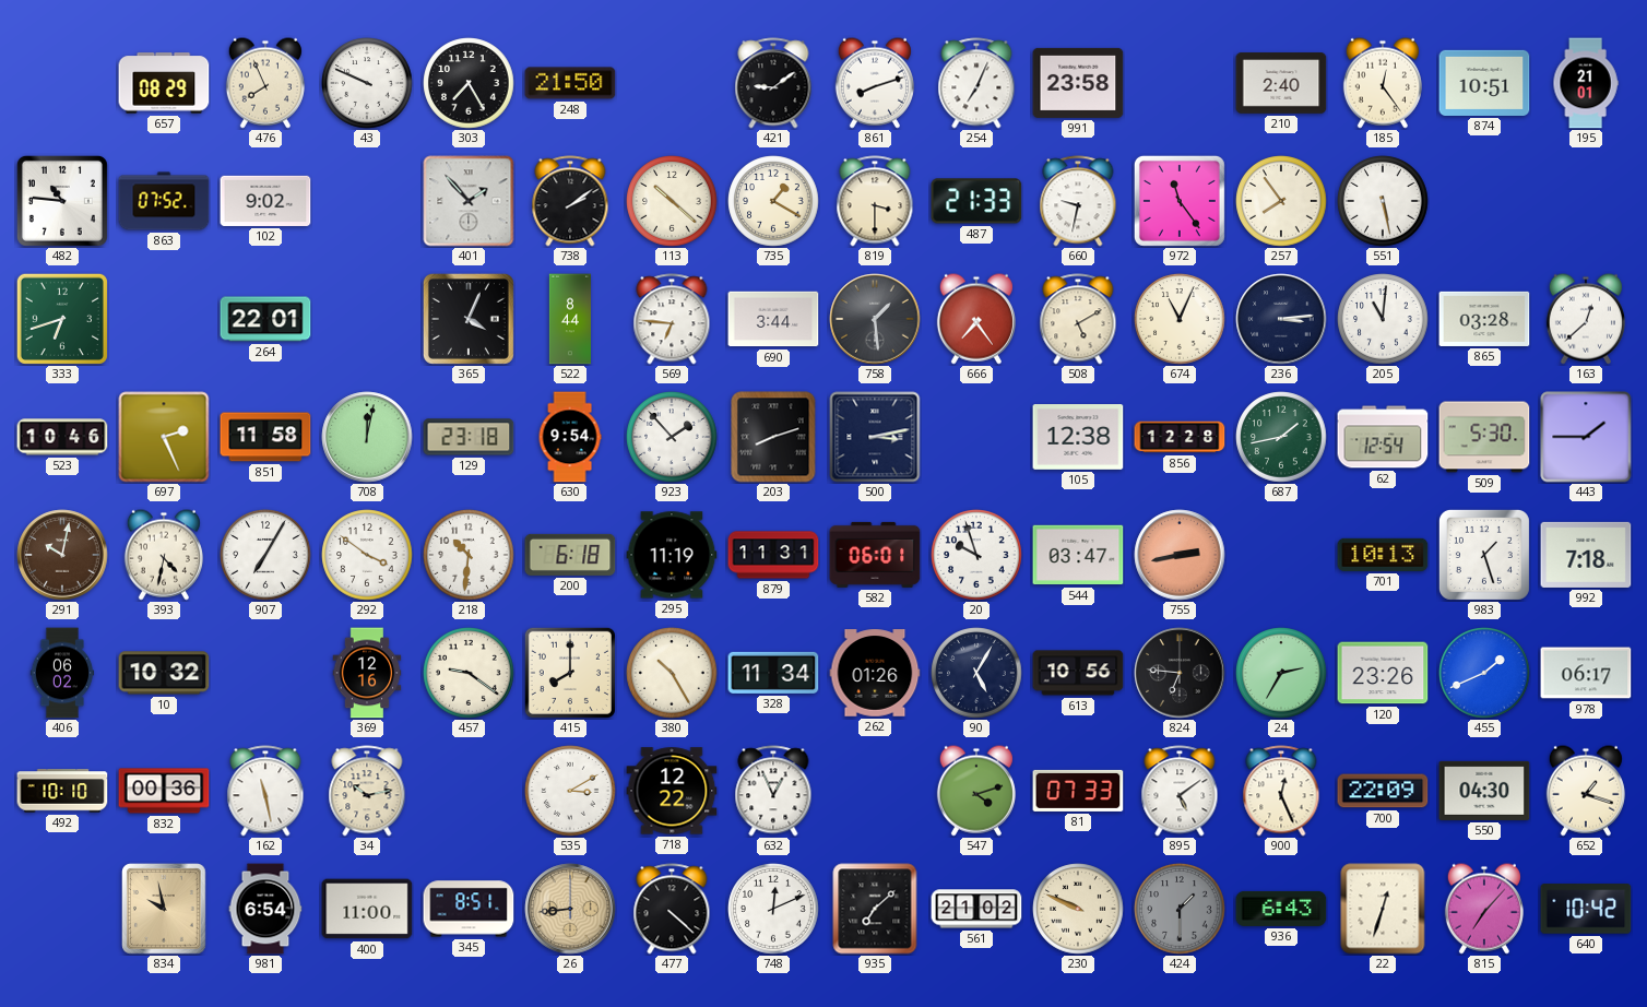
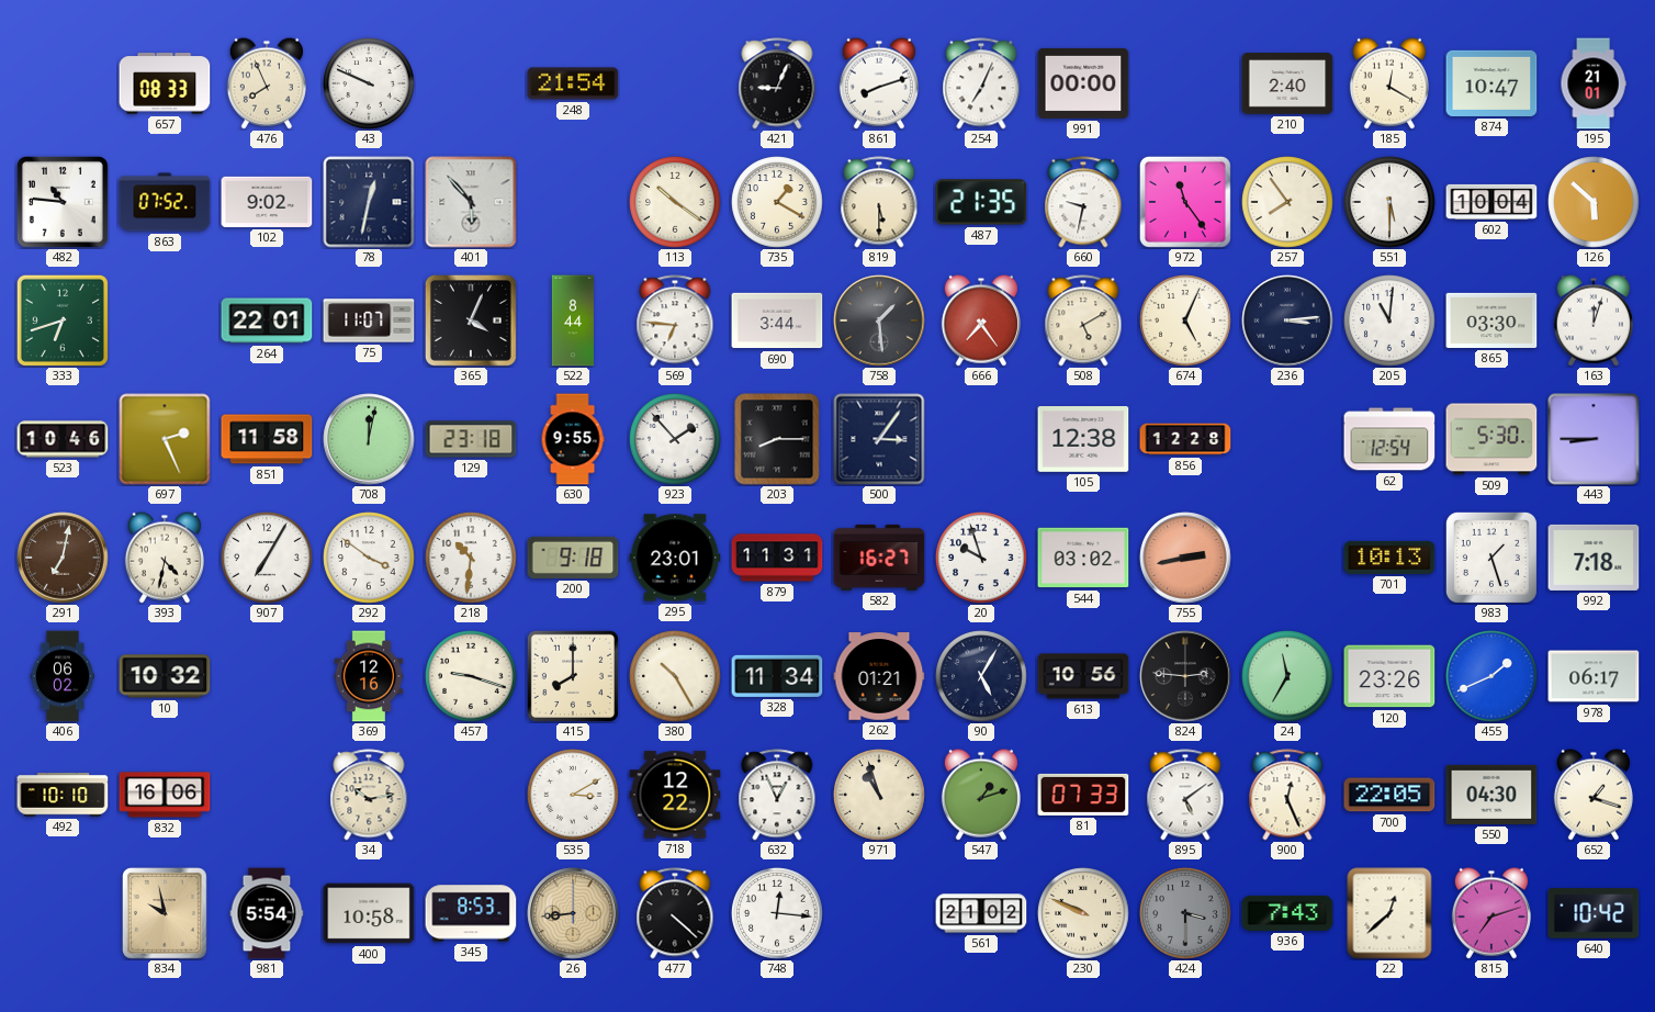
657: 08:29 -> 08:33
303: 7:25 -> none
248: 21:50 -> 21:54
421: 9:09 -> 9:04
991: 23:58 -> 00:00
185: 12:24 -> 12:20
874: 10:51 -> 10:47
78: none -> 12:32
401: 1:53 -> 5:53
738: 2:09 -> none
113: 10:22 -> 10:21
819: 3:30 -> 5:30
487: 21:33 -> 21:35
551: 5:28 -> 5:30
602: none -> 10:04
126: none -> 5:52
75: none -> 11:07
674: 11:04 -> 5:04
865: 03:28 -> 03:30
163: 12:38 -> 12:03
630: 9:54 -> 9:55
203: 8:12 -> 8:15
500: 3:13 -> 3:06
687: 1:43 -> none
443: 1:45 -> 8:45
291: 10:02 -> 7:02
200: 6:18 -> 9:18
295: 11:19 -> 23:01
582: 06:01 -> 16:27
544: 03:47 -> 03:02
457: 9:21 -> 9:18
262: 01:26 -> 01:21
824: 6:46 -> 2:46
24: 2:35 -> 11:35
832: 00:36 -> 16:06
162: 11:28 -> none
971: none -> 10:57
547: 4:12 -> 1:12
700: 22:09 -> 22:05
981: 6:54 -> 5:54
400: 11:00 -> 10:58
345: 8:51 -> 8:53
748: 12:11 -> 12:16
935: 7:08 -> none
424: 1:30 -> 3:30
936: 6:43 -> 7:43
22: 12:33 -> 12:38
815: 7:07 -> 7:12
